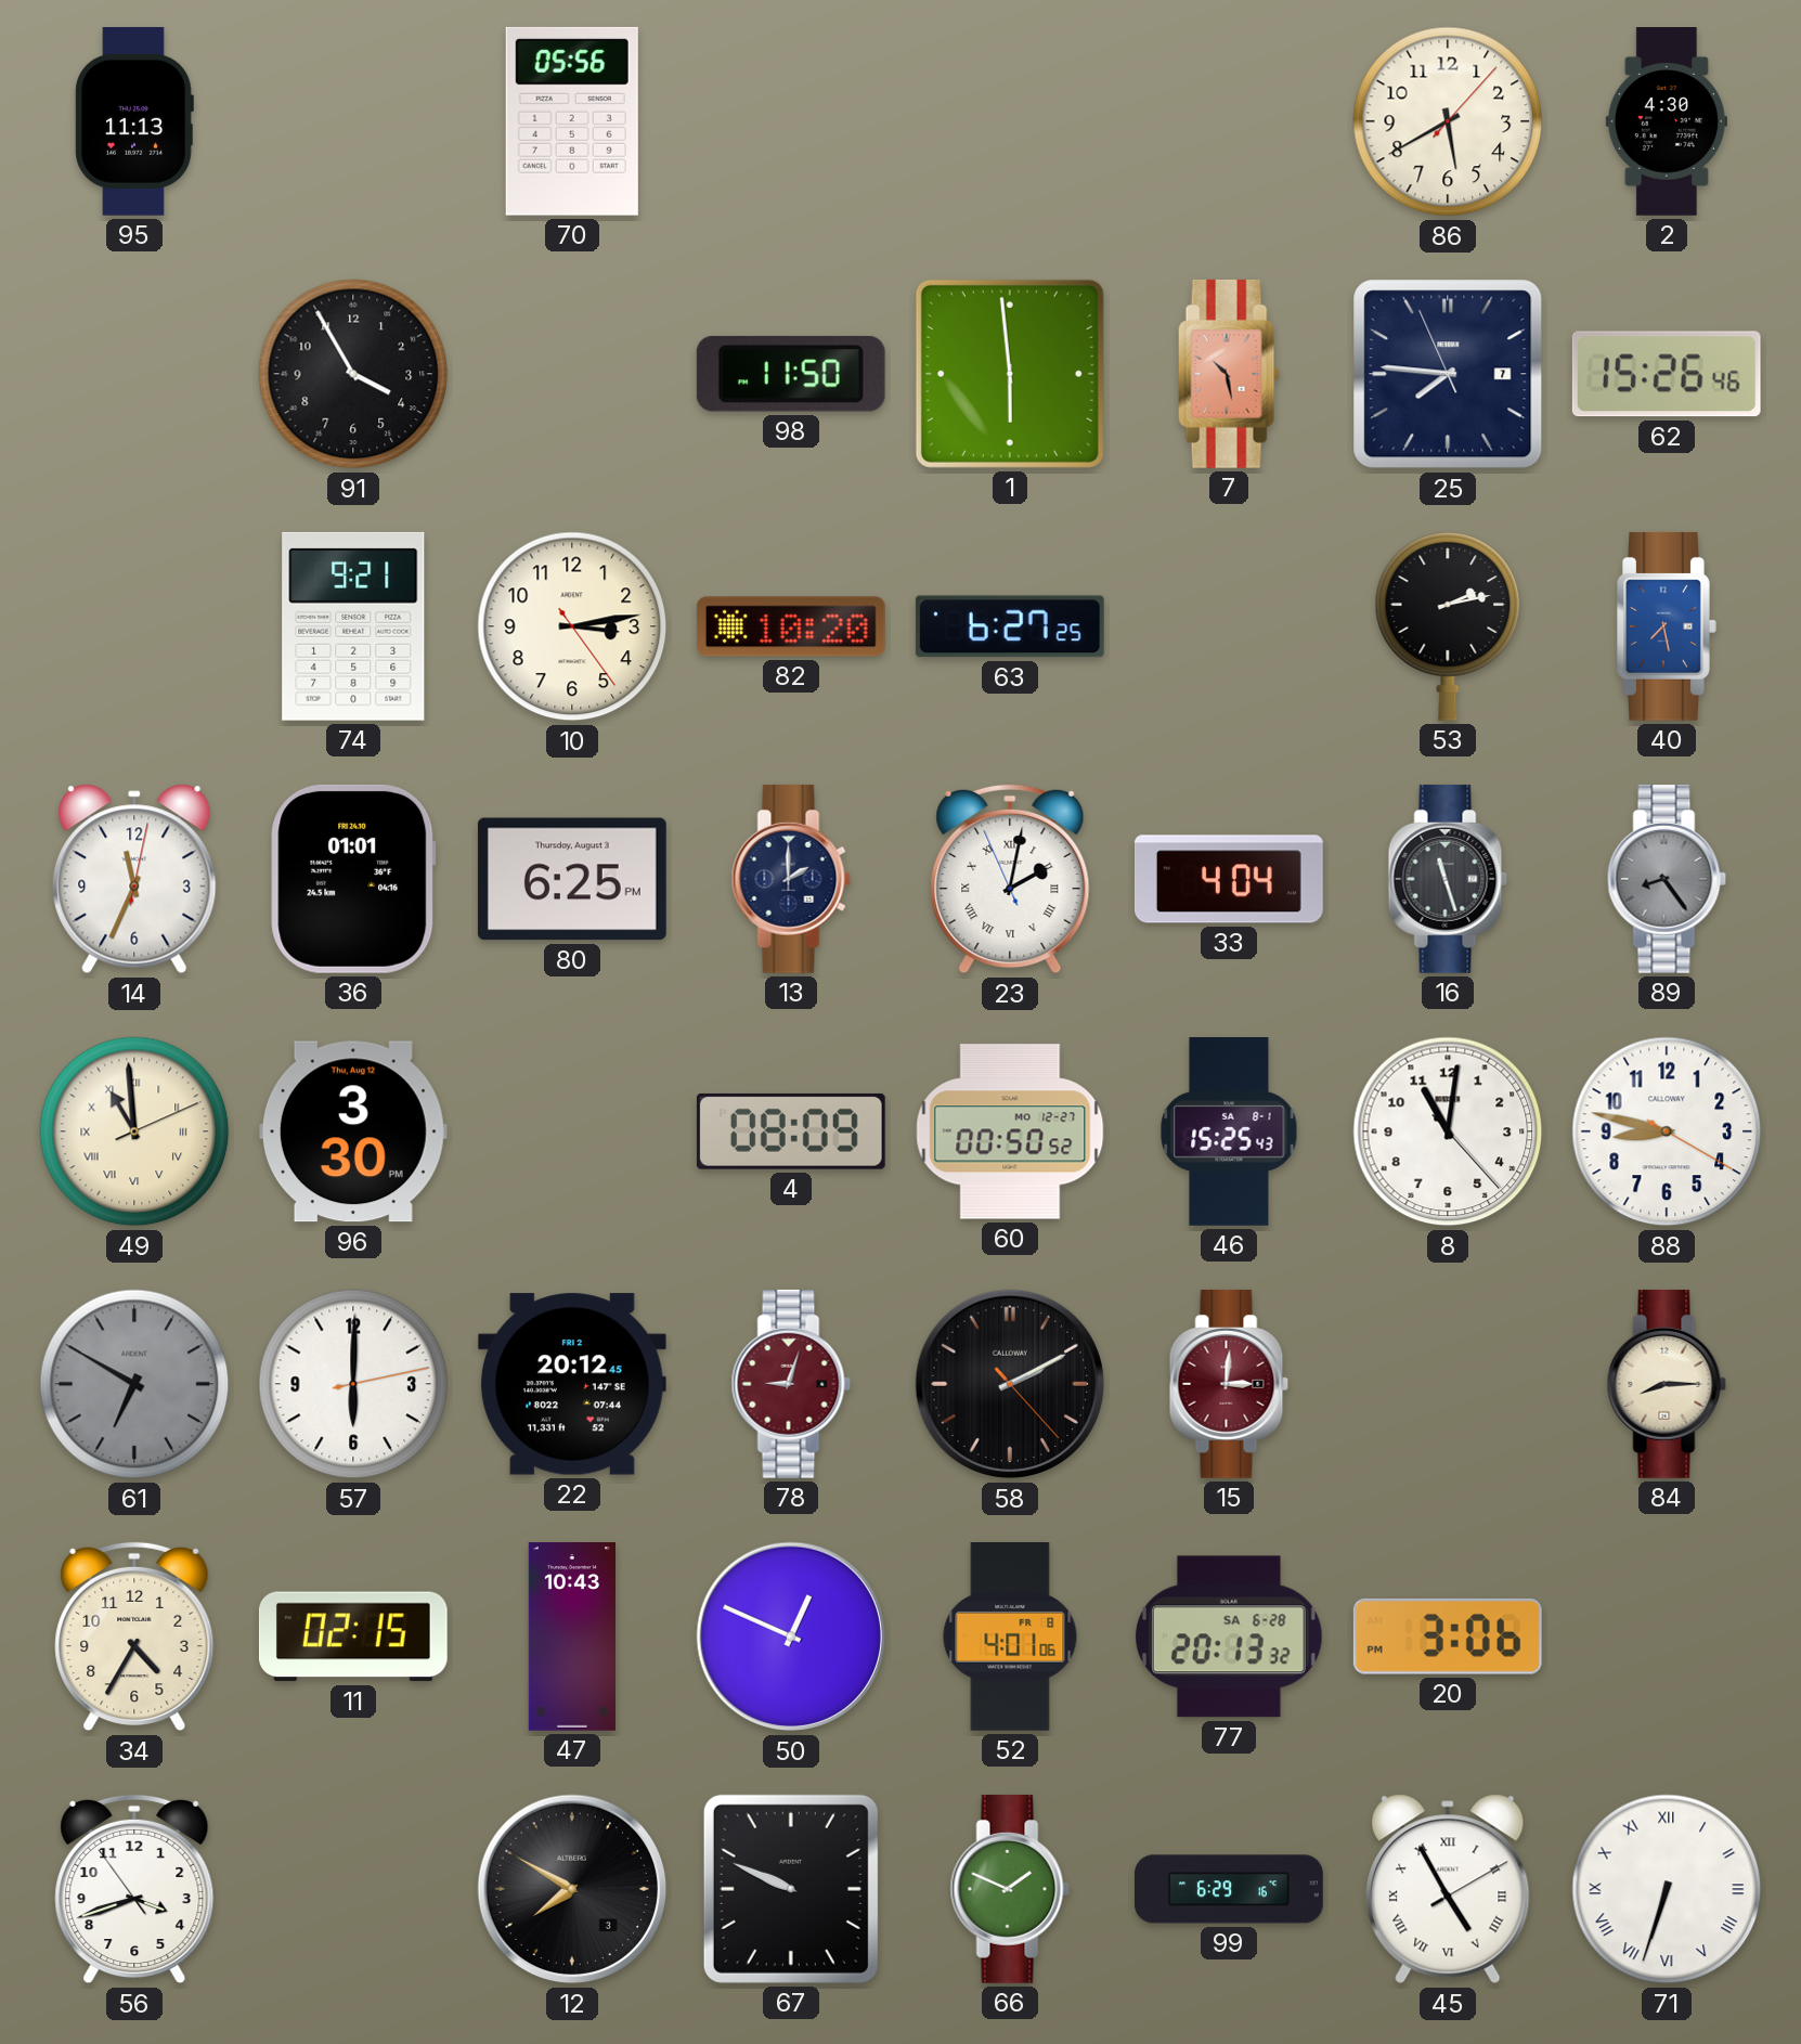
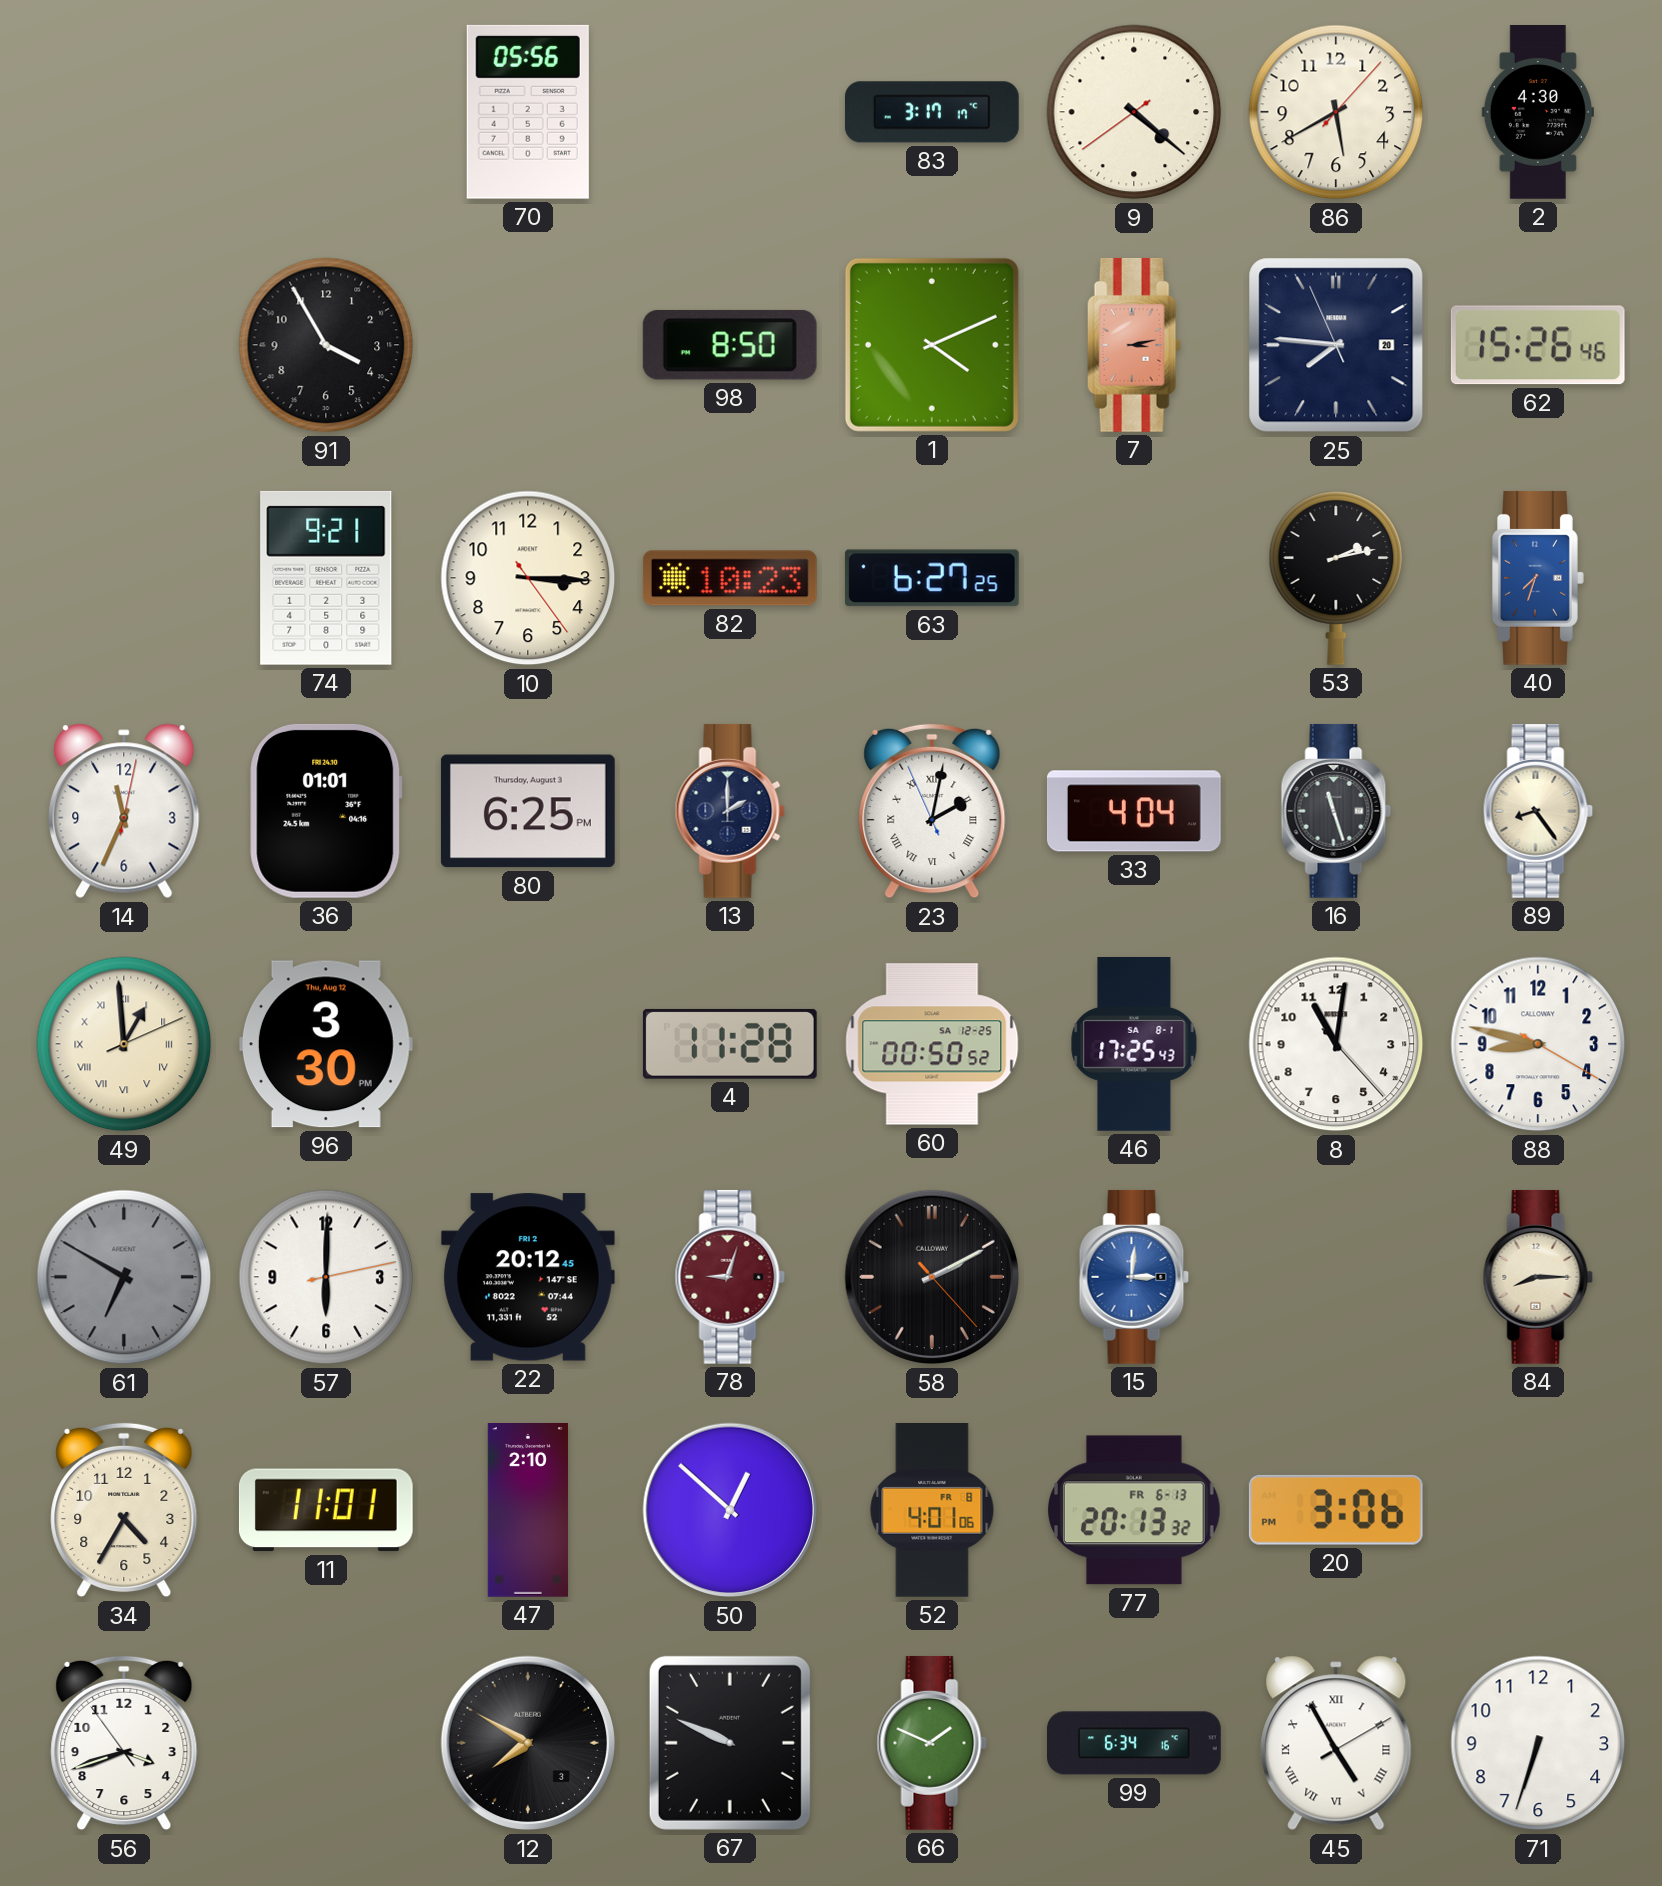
95: 11:13 -> none
83: none -> 3:17
9: none -> 4:21
98: 11:50 -> 8:50
1: 5:59 -> 4:11
7: 10:28 -> 3:13
25 date: 7 -> 20
10: 3:13 -> 3:15
82: 10:20 -> 10:23
40: 7:28 -> 7:33
89 dial: grey -> cream
49: 10:59 -> 12:59
4: 08:09 -> 11:28
60 date: MO 12-27 -> SA 12-25
46: 15:25 -> 17:25
15 dial: burgundy -> blue
11: 02:15 -> 11:01
47: 10:43 -> 2:10
50: 12:49 -> 12:52
77 date: SA 6-28 -> FR 6-13
99: 6:29 -> 6:34
71 numerals: Roman -> Arabic
